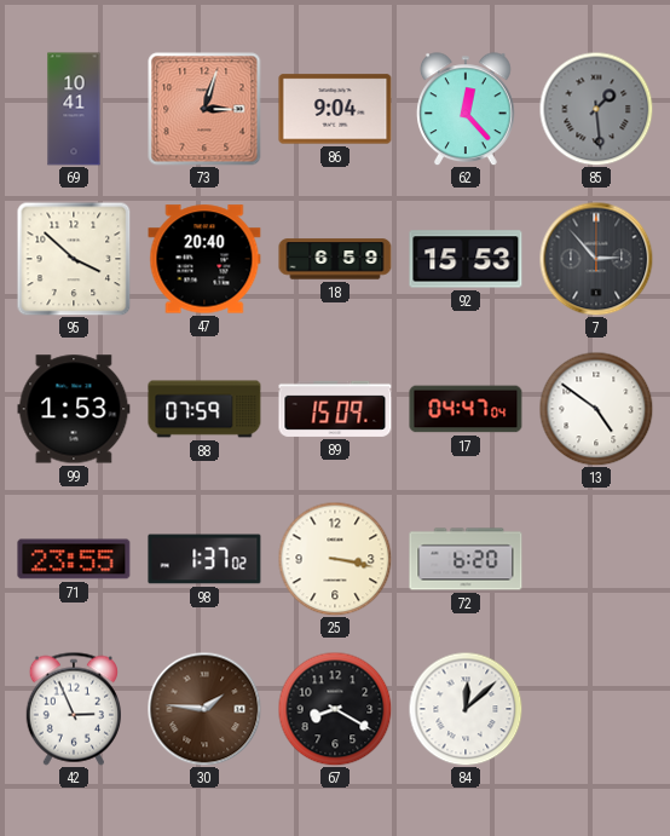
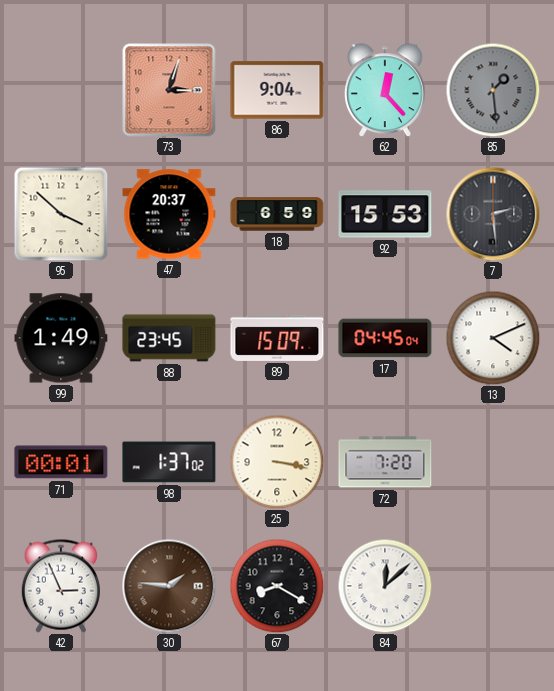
69: 10:41 -> none
47: 20:40 -> 20:37
7: 2:53 -> 2:29
99: 1:53 -> 1:49
88: 07:59 -> 23:45
17: 04:47 -> 04:45
13: 4:51 -> 4:11
71: 23:55 -> 00:01
72: 6:20 -> 7:20
